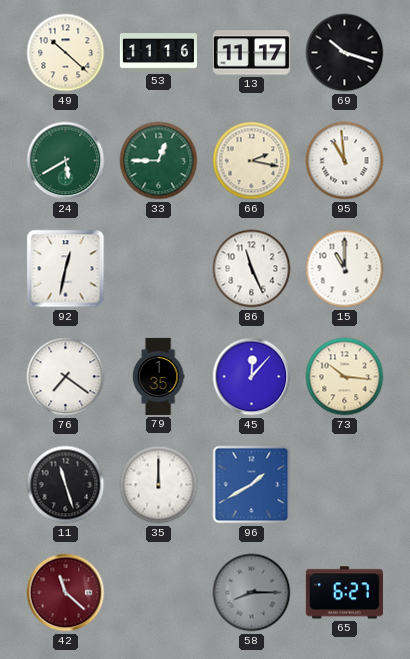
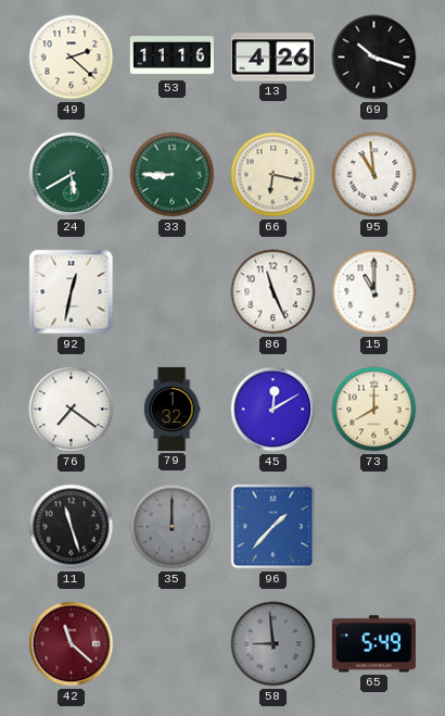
49: 10:22 -> 2:22
13: 11:17 -> 4:26
33: 12:45 -> 8:45
66: 2:17 -> 6:17
79: 1:35 -> 1:32
45: 12:07 -> 12:10
73: 10:16 -> 8:00
35 dial: white -> grey
96: 1:40 -> 1:37
58: 8:15 -> 8:59
65: 6:27 -> 5:49
